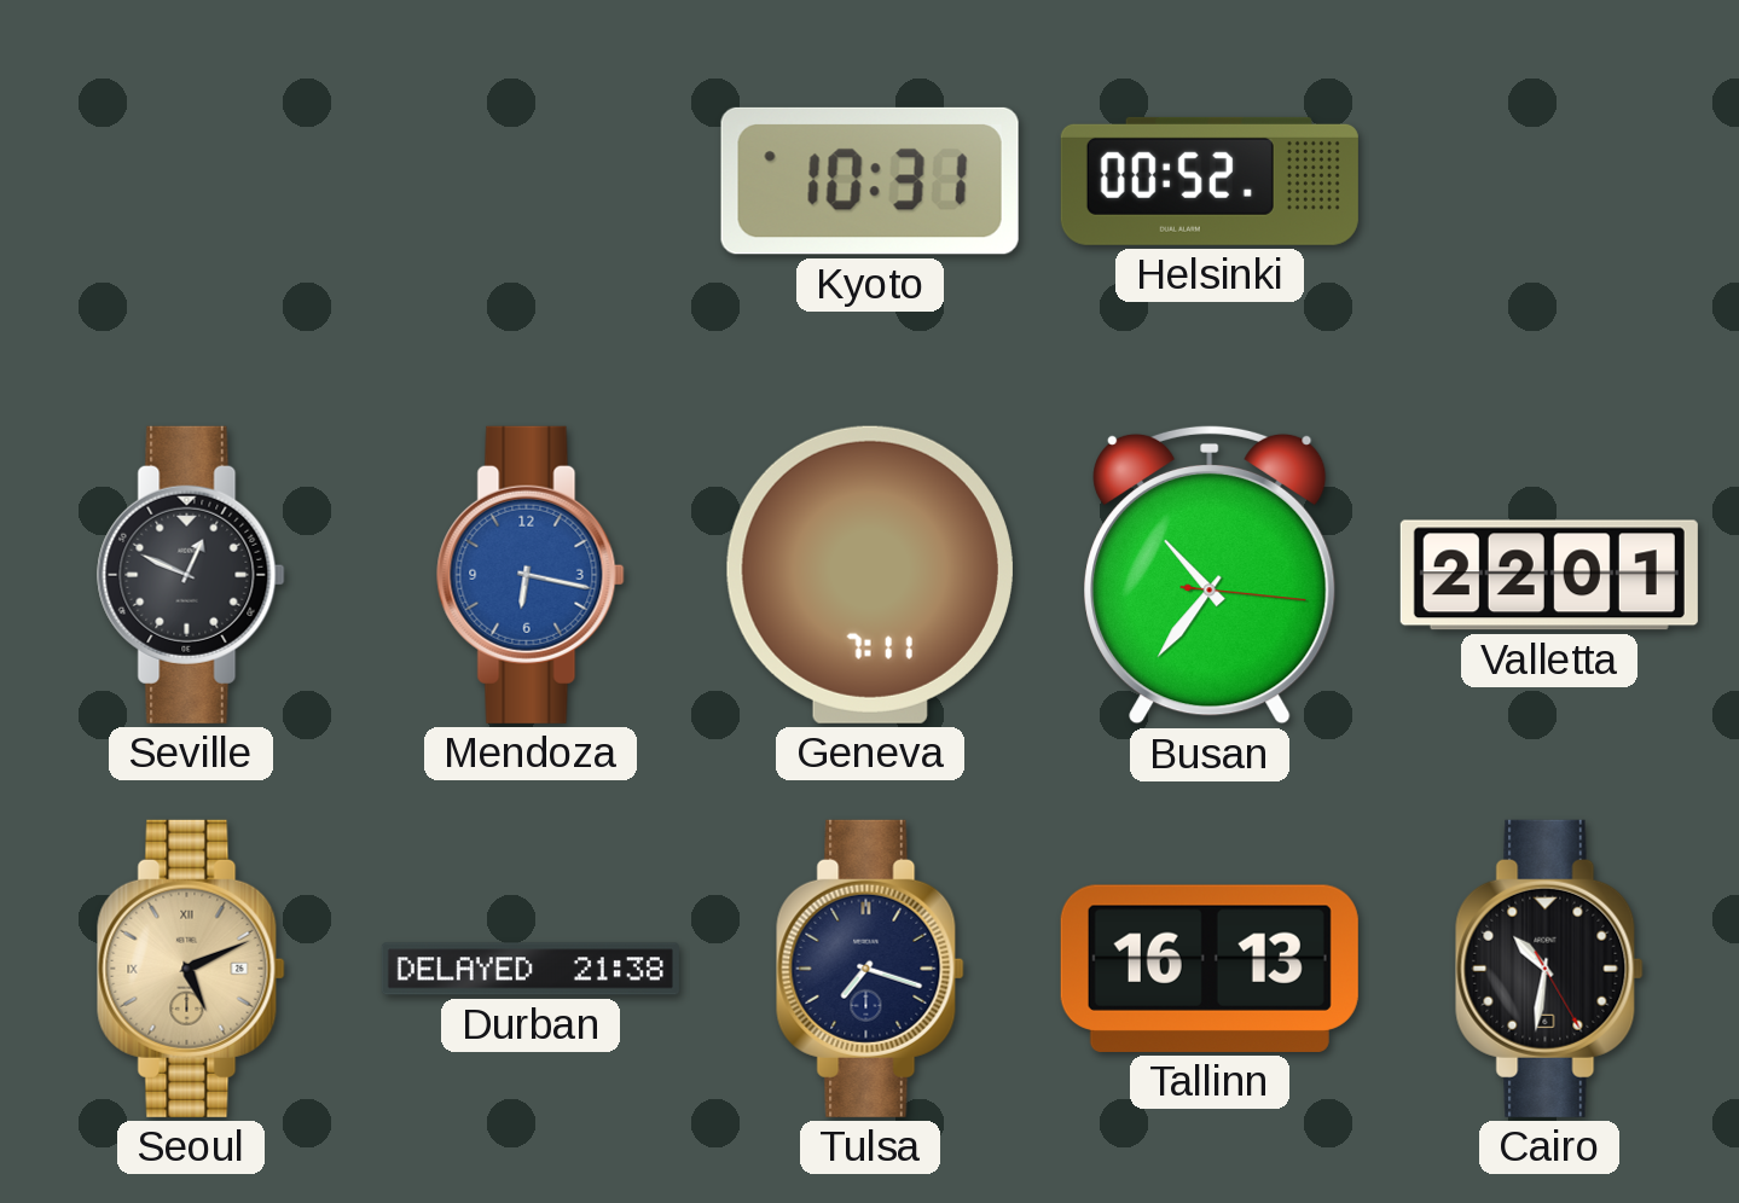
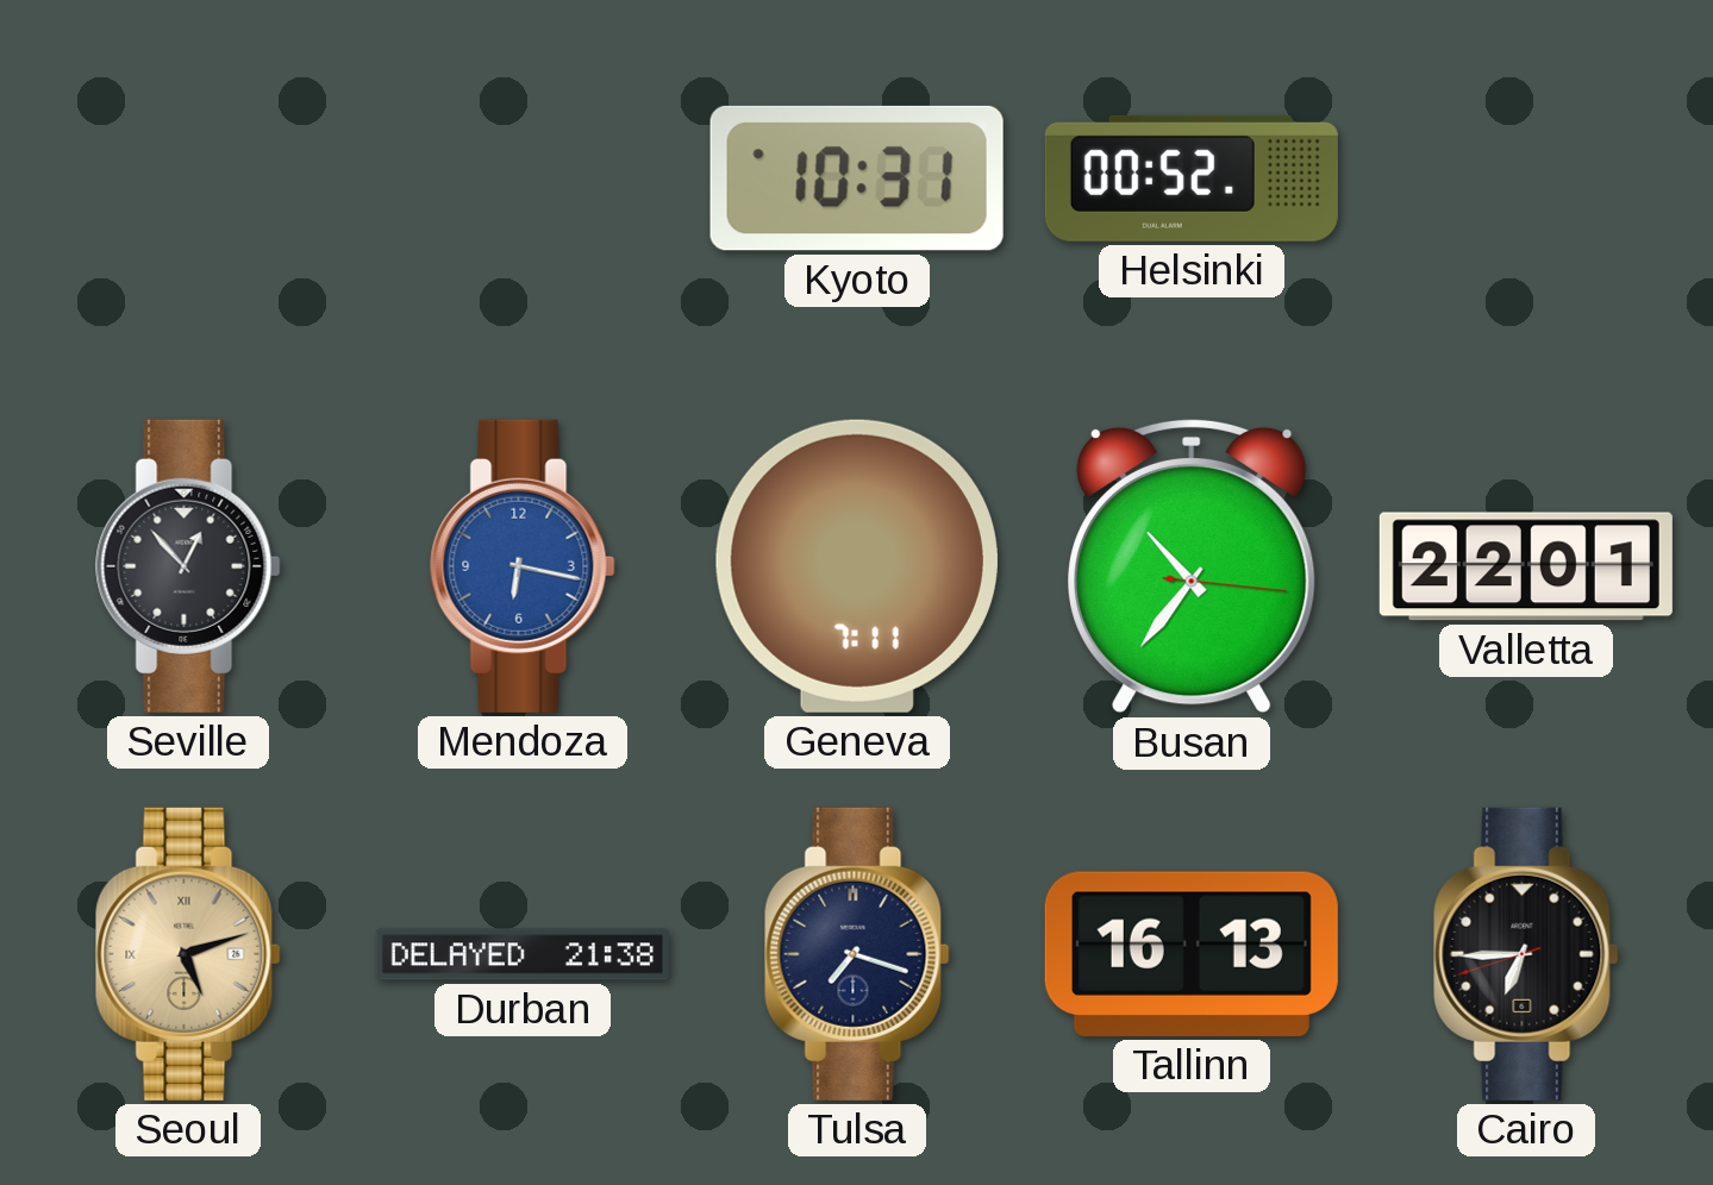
Seville: 12:49 -> 12:53
Seoul: 5:11 -> 5:12
Cairo: 10:31 -> 6:44
